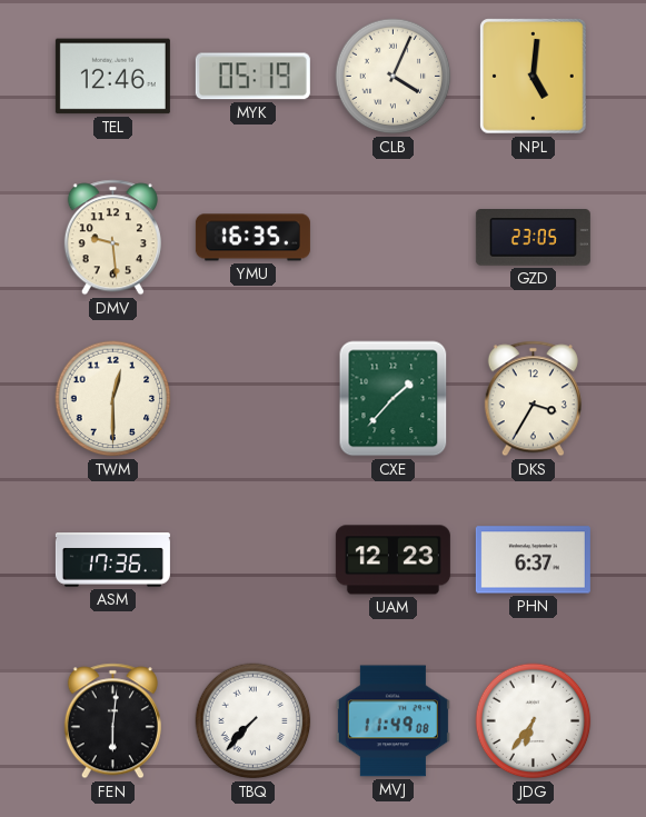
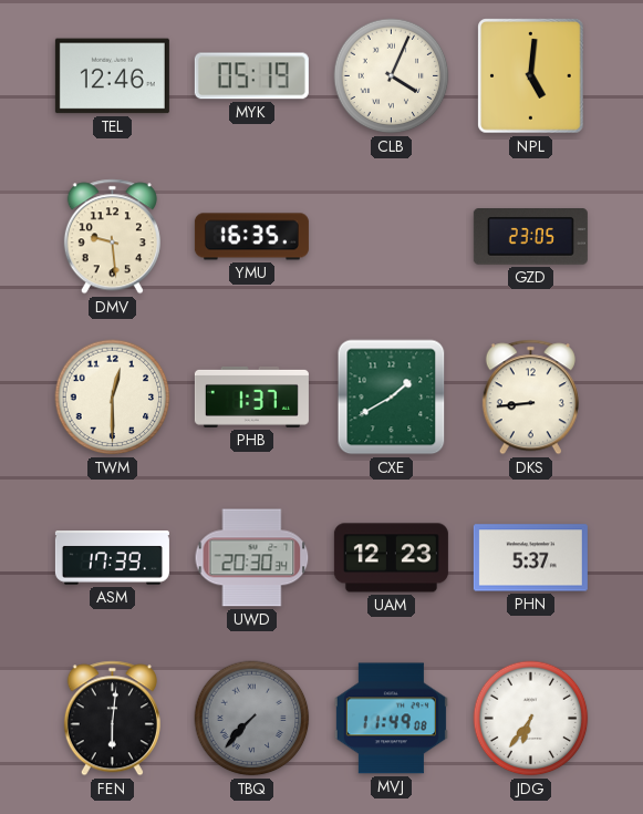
PHB: none -> 1:37
CXE: 1:37 -> 1:40
DKS: 3:35 -> 8:44
ASM: 17:36 -> 17:39
UWD: none -> 20:30
PHN: 6:37 -> 5:37
TBQ dial: white -> grey
